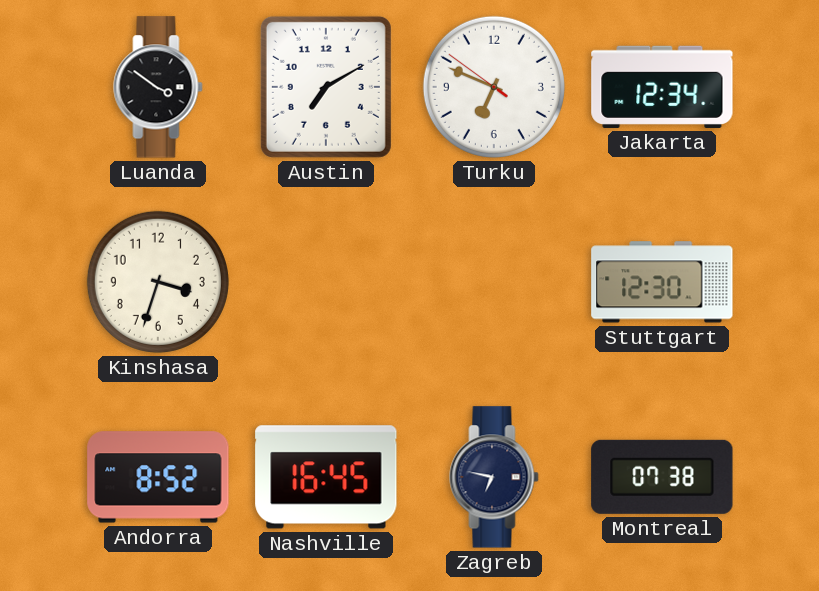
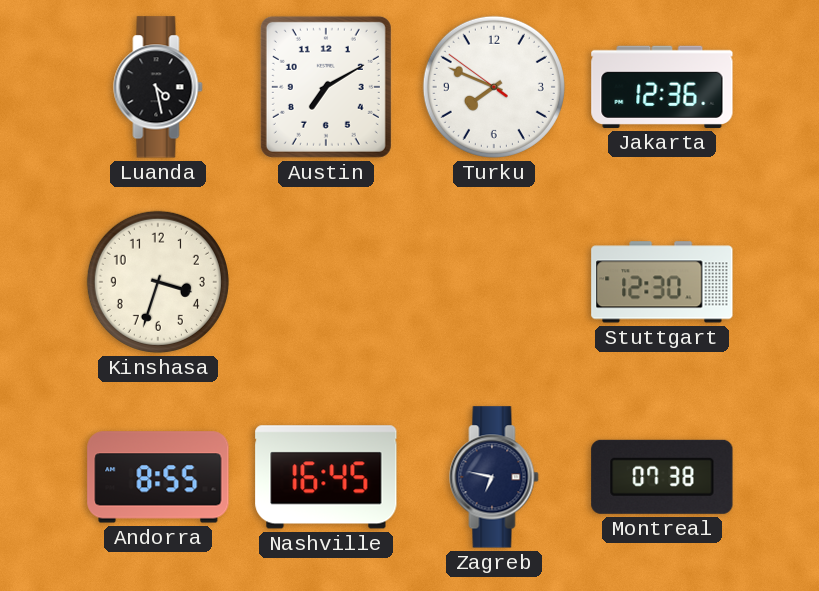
Luanda: 3:51 -> 4:28
Turku: 6:48 -> 7:48
Jakarta: 12:34 -> 12:36
Andorra: 8:52 -> 8:55
